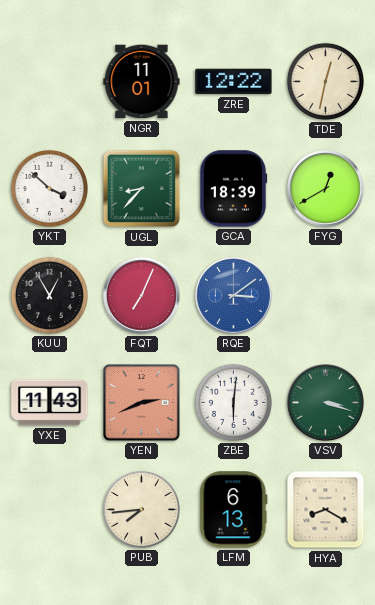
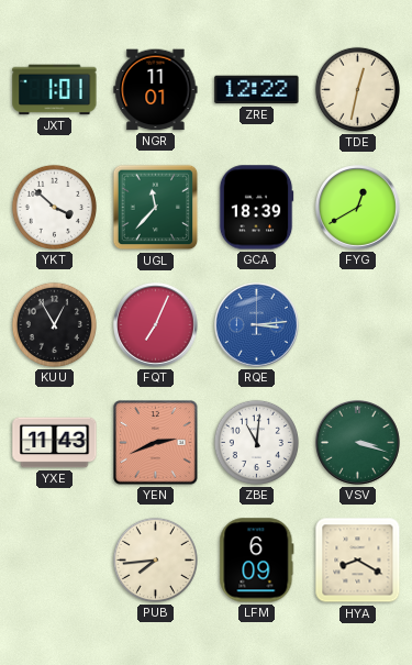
JXT: none -> 1:01
UGL: 8:37 -> 11:37
RQE: 3:09 -> 3:14
ZBE: 6:01 -> 11:01
LFM: 6:13 -> 6:09
